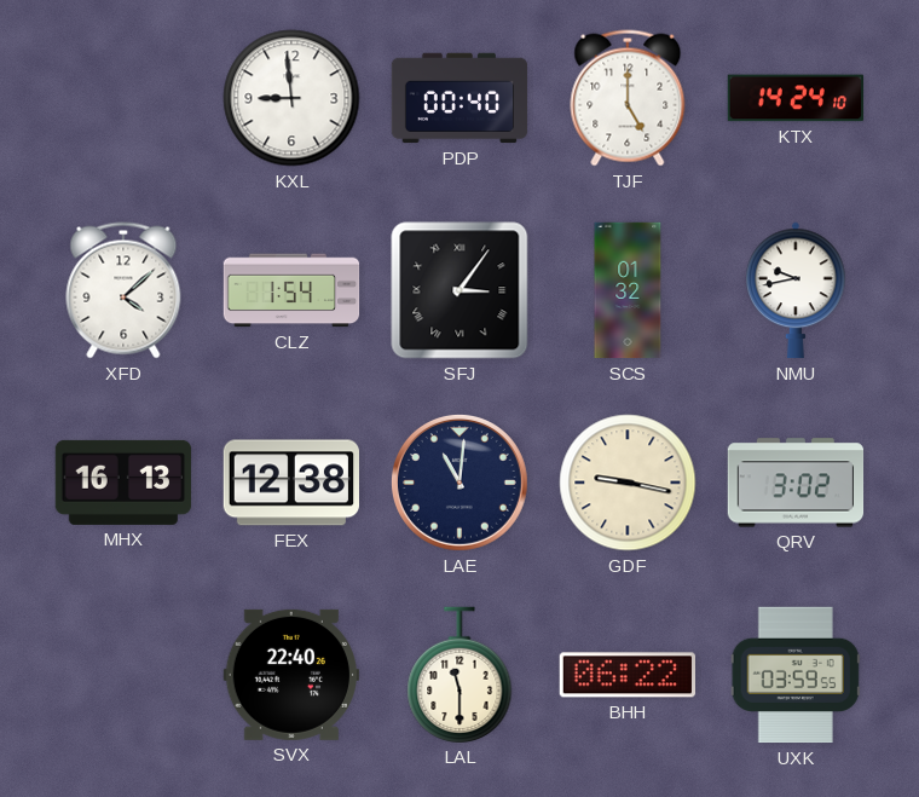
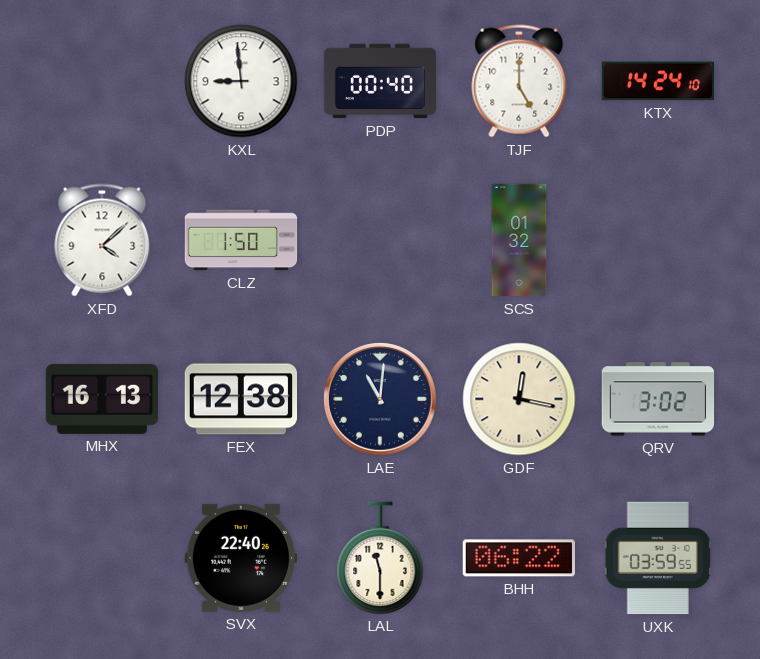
CLZ: 1:54 -> 1:50
SFJ: 3:06 -> none
NMU: 9:43 -> none
GDF: 9:17 -> 12:17
